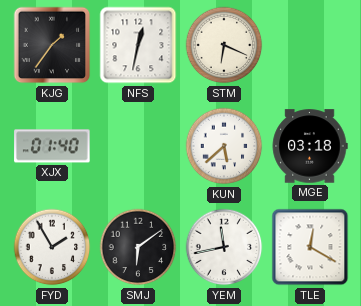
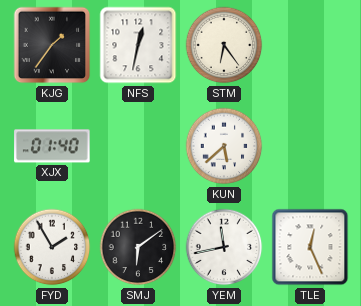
STM: 6:19 -> 6:24
MGE: 03:18 -> none
TLE: 12:20 -> 12:26
